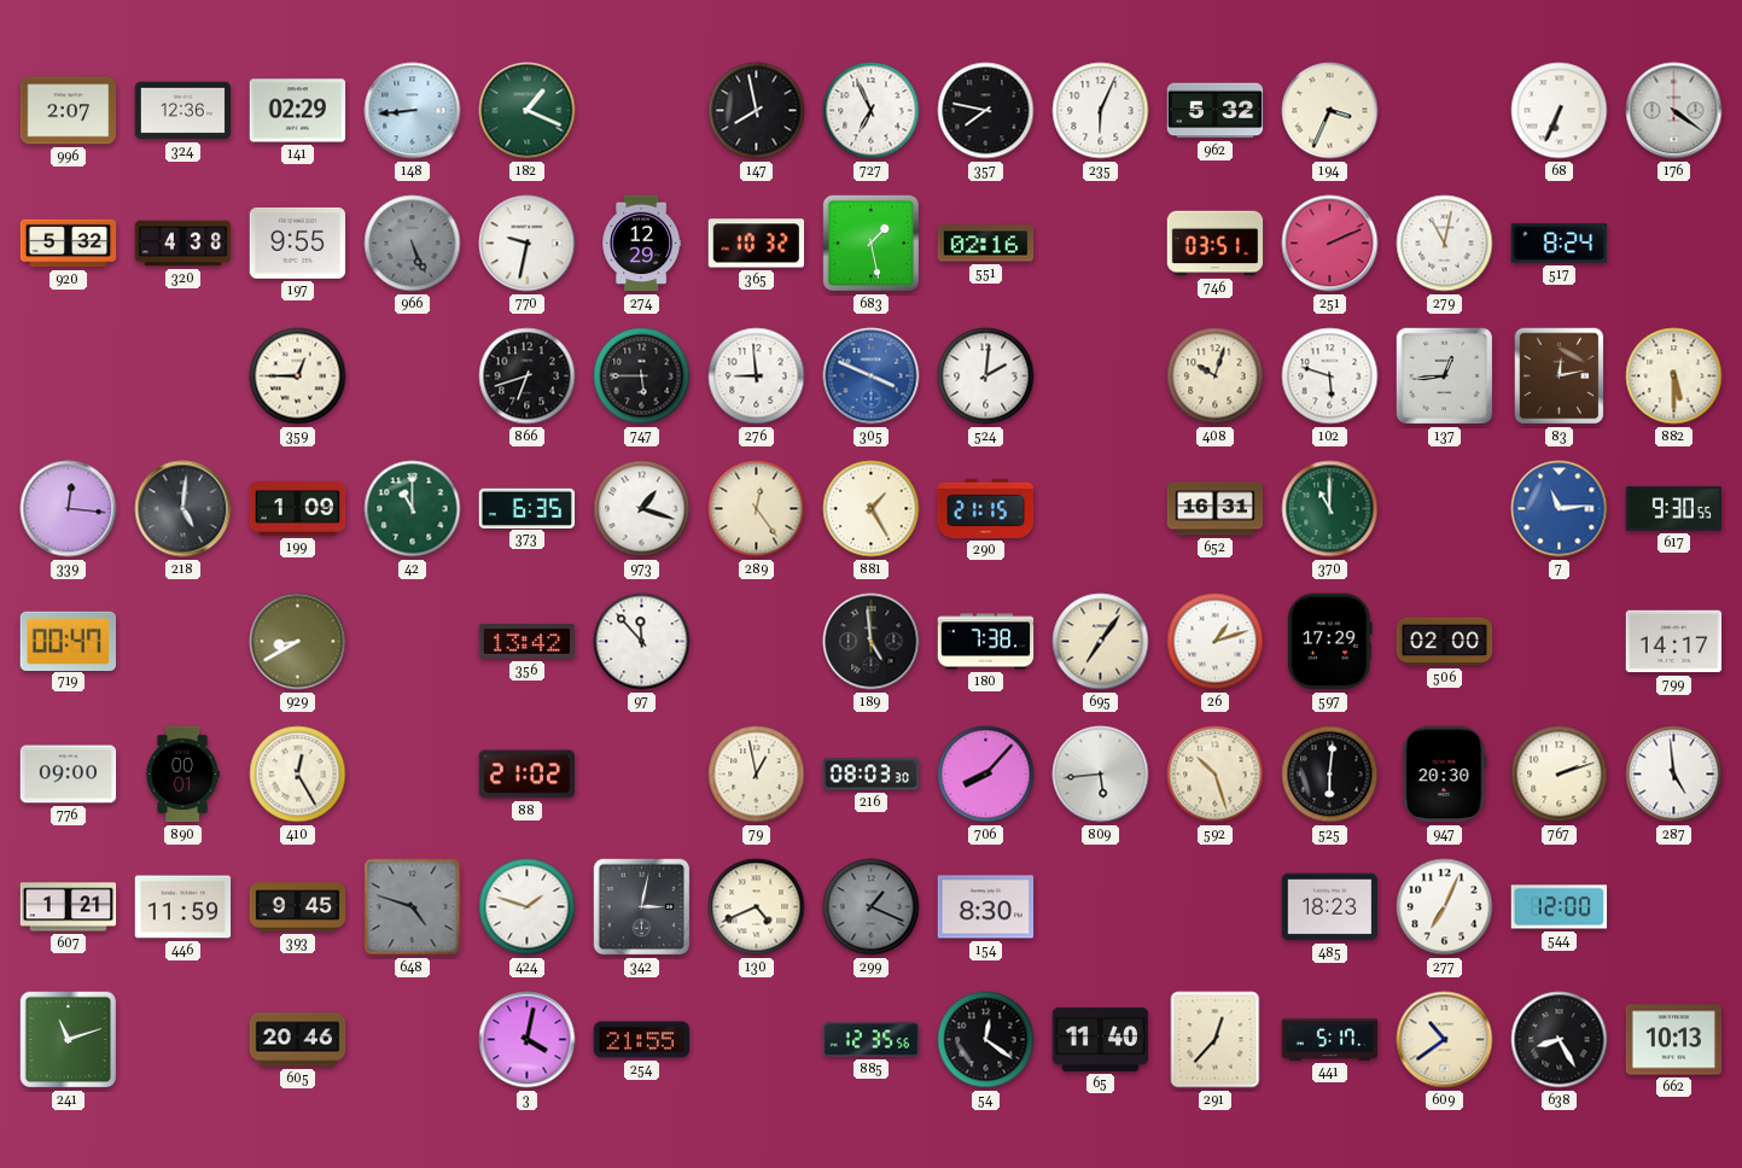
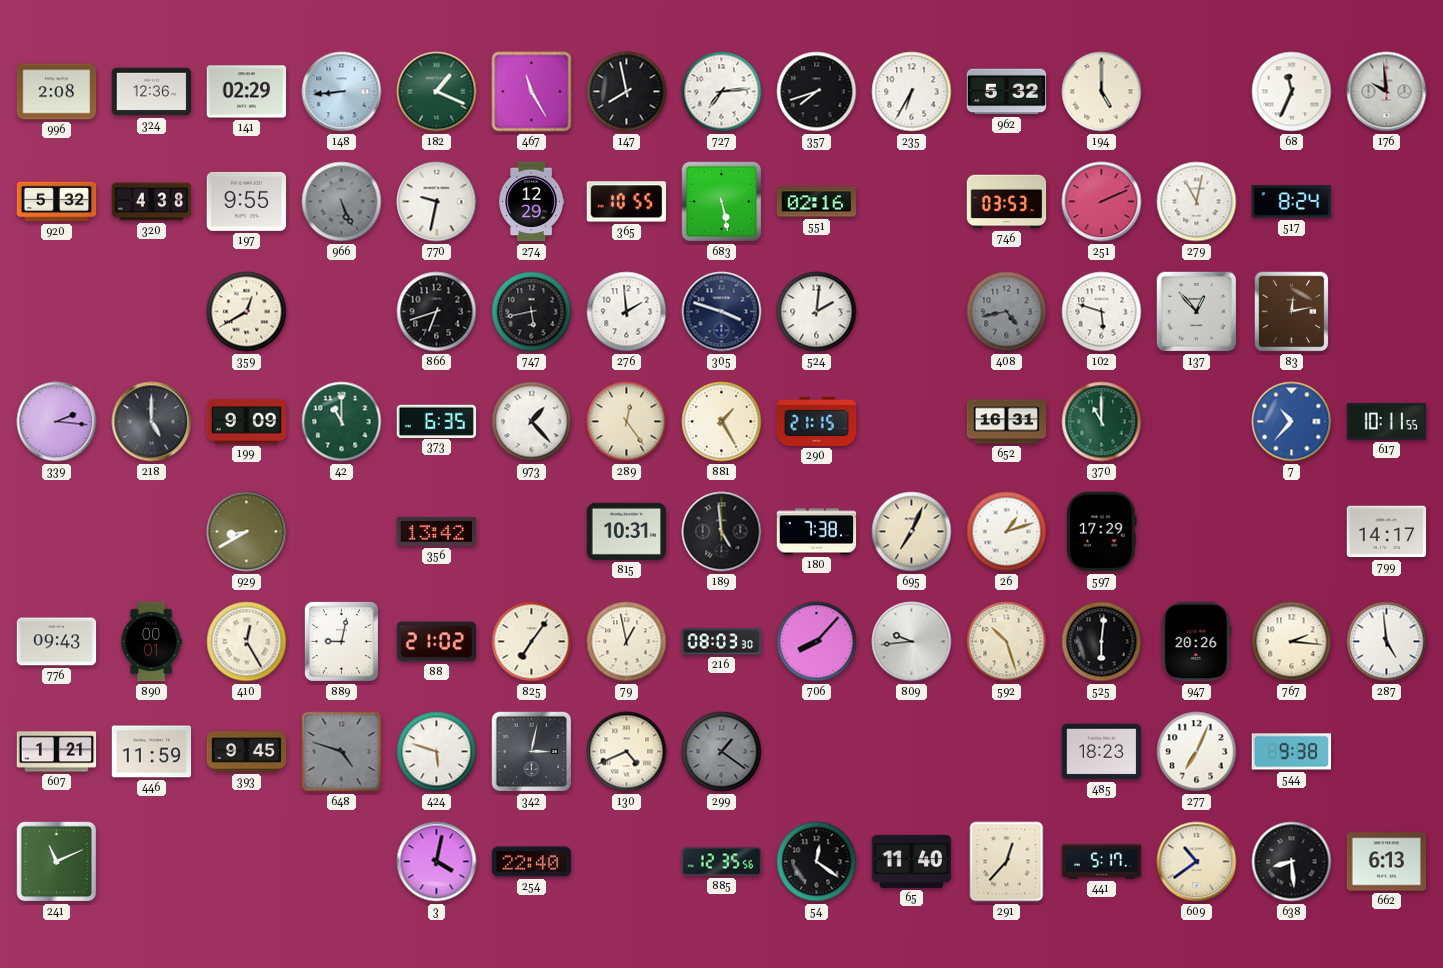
996: 2:07 -> 2:08
467: none -> 11:25
727: 6:56 -> 7:14
357: 7:47 -> 7:42
235: 6:04 -> 6:35
194: 3:34 -> 5:00
68: 6:34 -> 11:34
176: 4:21 -> 9:59
365: 10:32 -> 10:55
683: 1:28 -> 5:28
746: 03:51 -> 03:53
359: 12:45 -> 12:40
747: 5:45 -> 5:43
276: 8:59 -> 1:59
305: 3:49 -> 3:48
305 dial: blue -> navy
408: 10:03 -> 4:43
408 dial: cream -> grey
137: 12:44 -> 12:53
882: 5:30 -> none
339: 12:16 -> 2:16
218: 5:01 -> 5:00
199: 1:09 -> 9:09
973: 1:18 -> 1:23
7: 11:14 -> 10:37
617: 9:30 -> 10:11
719: 00:47 -> none
97: 11:53 -> none
815: none -> 10:31
695: 7:06 -> 7:04
506: 02:00 -> none
776: 09:00 -> 09:43
889: none -> 9:02
825: none -> 7:06
809: 5:44 -> 9:44
947: 20:30 -> 20:26
767: 2:12 -> 2:16
424: 1:48 -> 5:48
299: 1:19 -> 1:21
154: 8:30 -> none
544: 12:00 -> 9:38
241: 11:12 -> 11:11
605: 20:46 -> none
254: 21:55 -> 22:40
638: 8:25 -> 8:29
662: 10:13 -> 6:13
